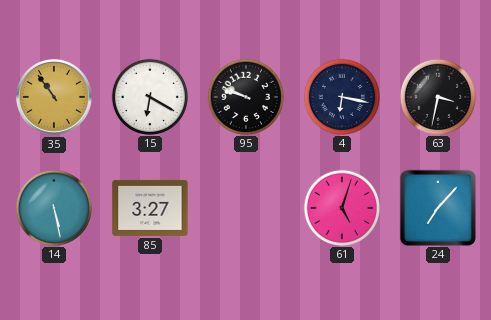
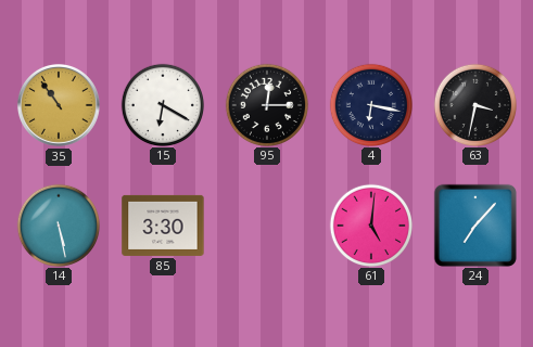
95: 9:48 -> 12:15
85: 3:27 -> 3:30
61: 5:03 -> 5:01
